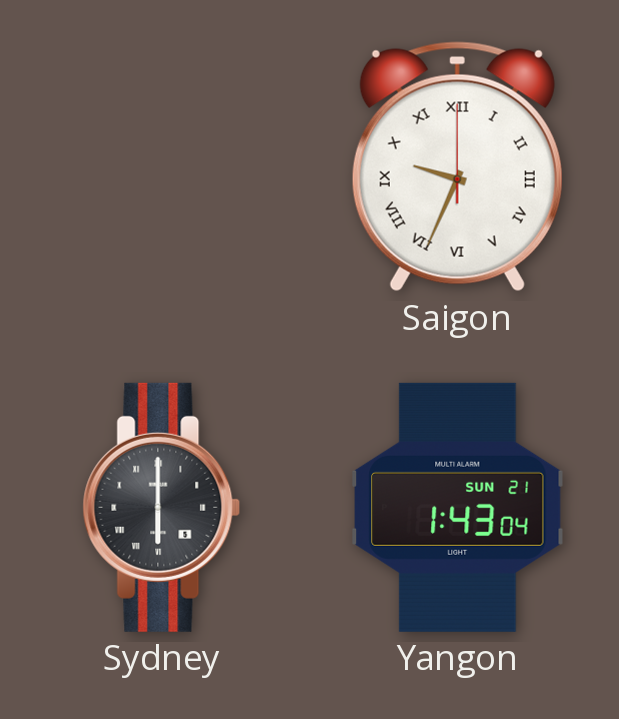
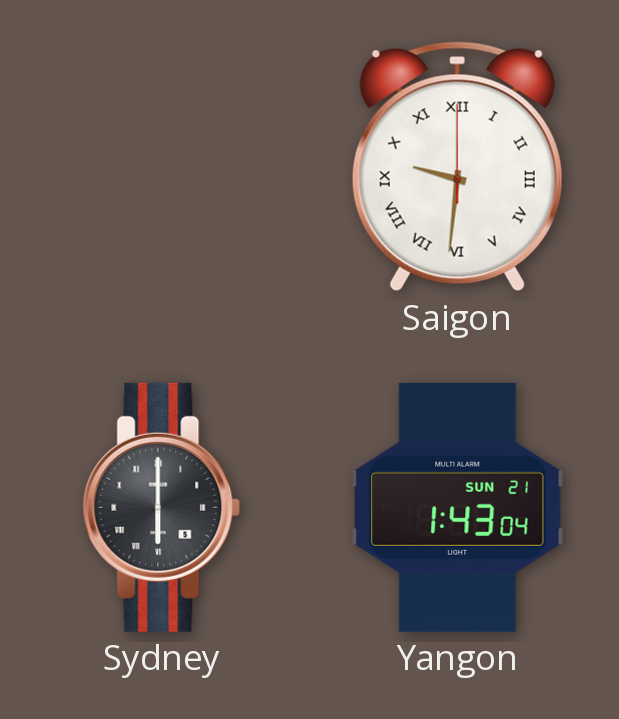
Saigon: 9:34 -> 9:31
